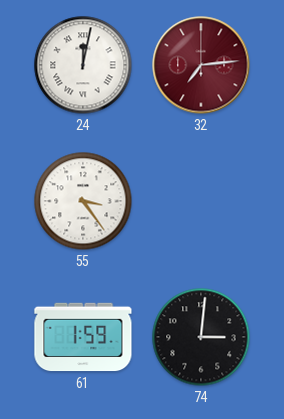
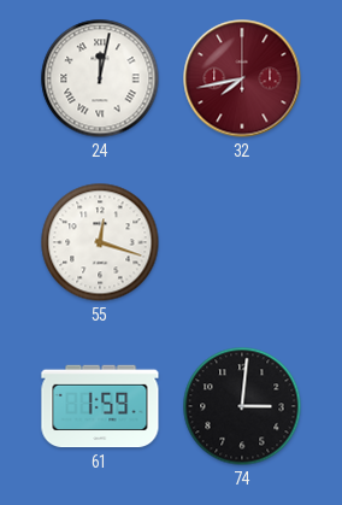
32: 7:14 -> 7:43
55: 3:24 -> 12:18
